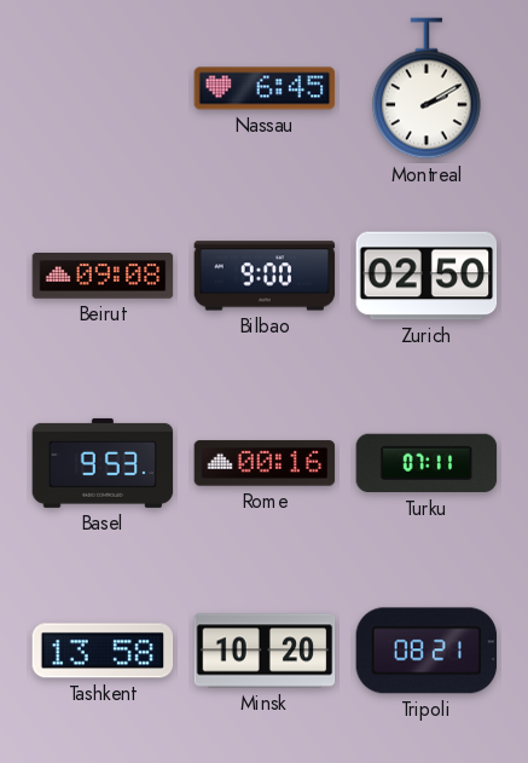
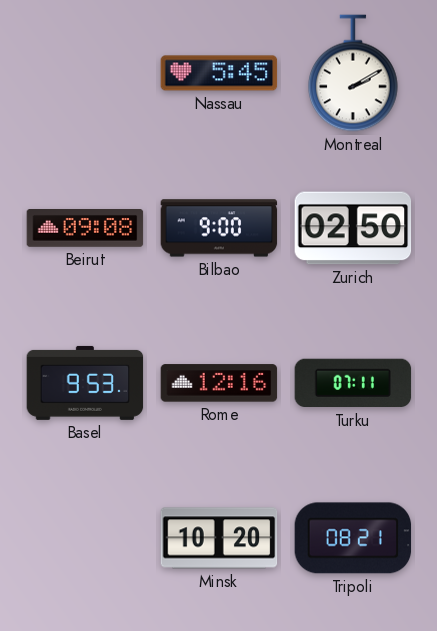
Nassau: 6:45 -> 5:45
Rome: 00:16 -> 12:16
Tashkent: 13:58 -> none
